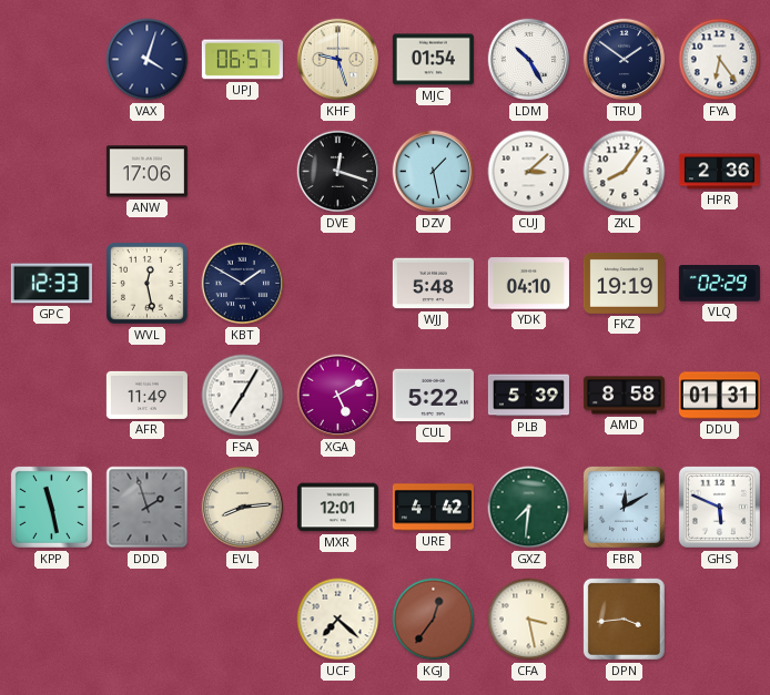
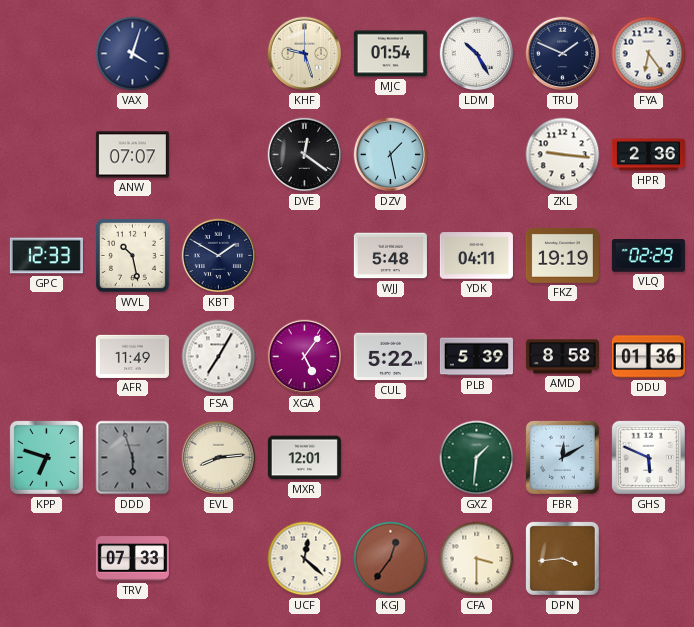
UPJ: 06:57 -> none
TRU: 1:51 -> 1:49
ANW: 17:06 -> 07:07
DVE: 12:18 -> 12:21
CUJ: 3:08 -> none
ZKL: 8:06 -> 9:16
WVL: 12:28 -> 10:28
YDK: 04:10 -> 04:11
XGA: 5:10 -> 5:06
DDU: 01:31 -> 01:36
KPP: 11:28 -> 6:48
DDD: 1:57 -> 5:57
URE: 4:42 -> none
GXZ: 7:31 -> 1:31
TRV: none -> 07:33
UCF: 7:22 -> 12:22
CFA: 3:28 -> 3:30
